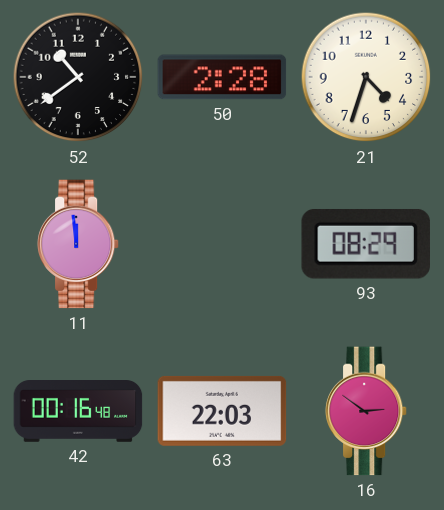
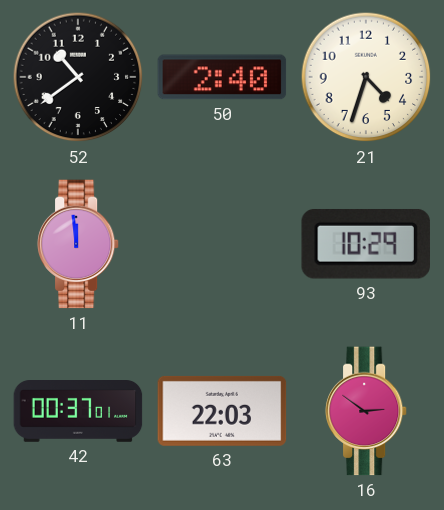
50: 2:28 -> 2:40
93: 08:29 -> 10:29
42: 00:16 -> 00:37
